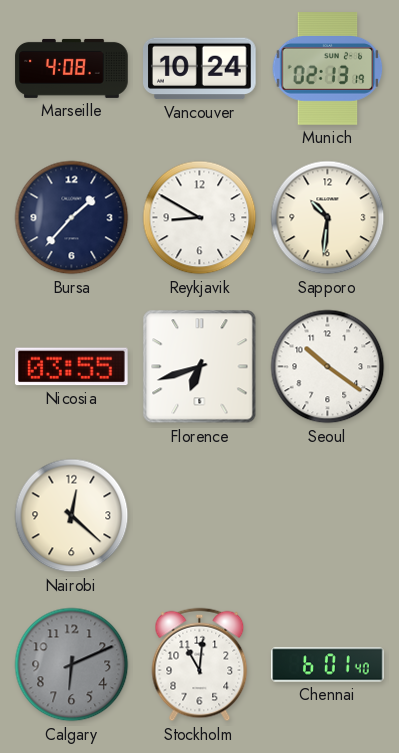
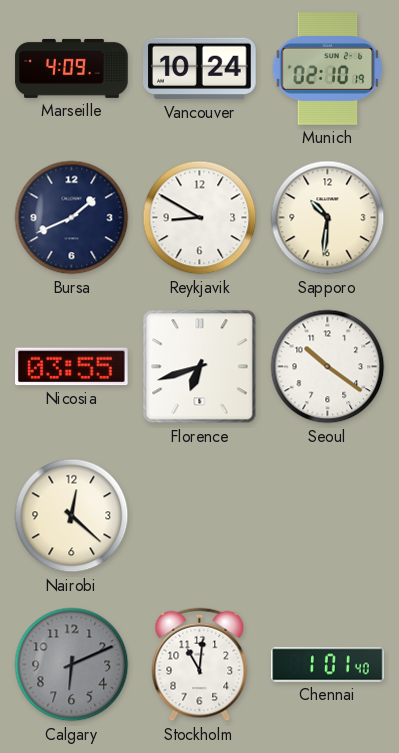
Marseille: 4:08 -> 4:09
Munich: 02:13 -> 02:10
Bursa: 1:37 -> 1:41
Chennai: 6:01 -> 1:01
